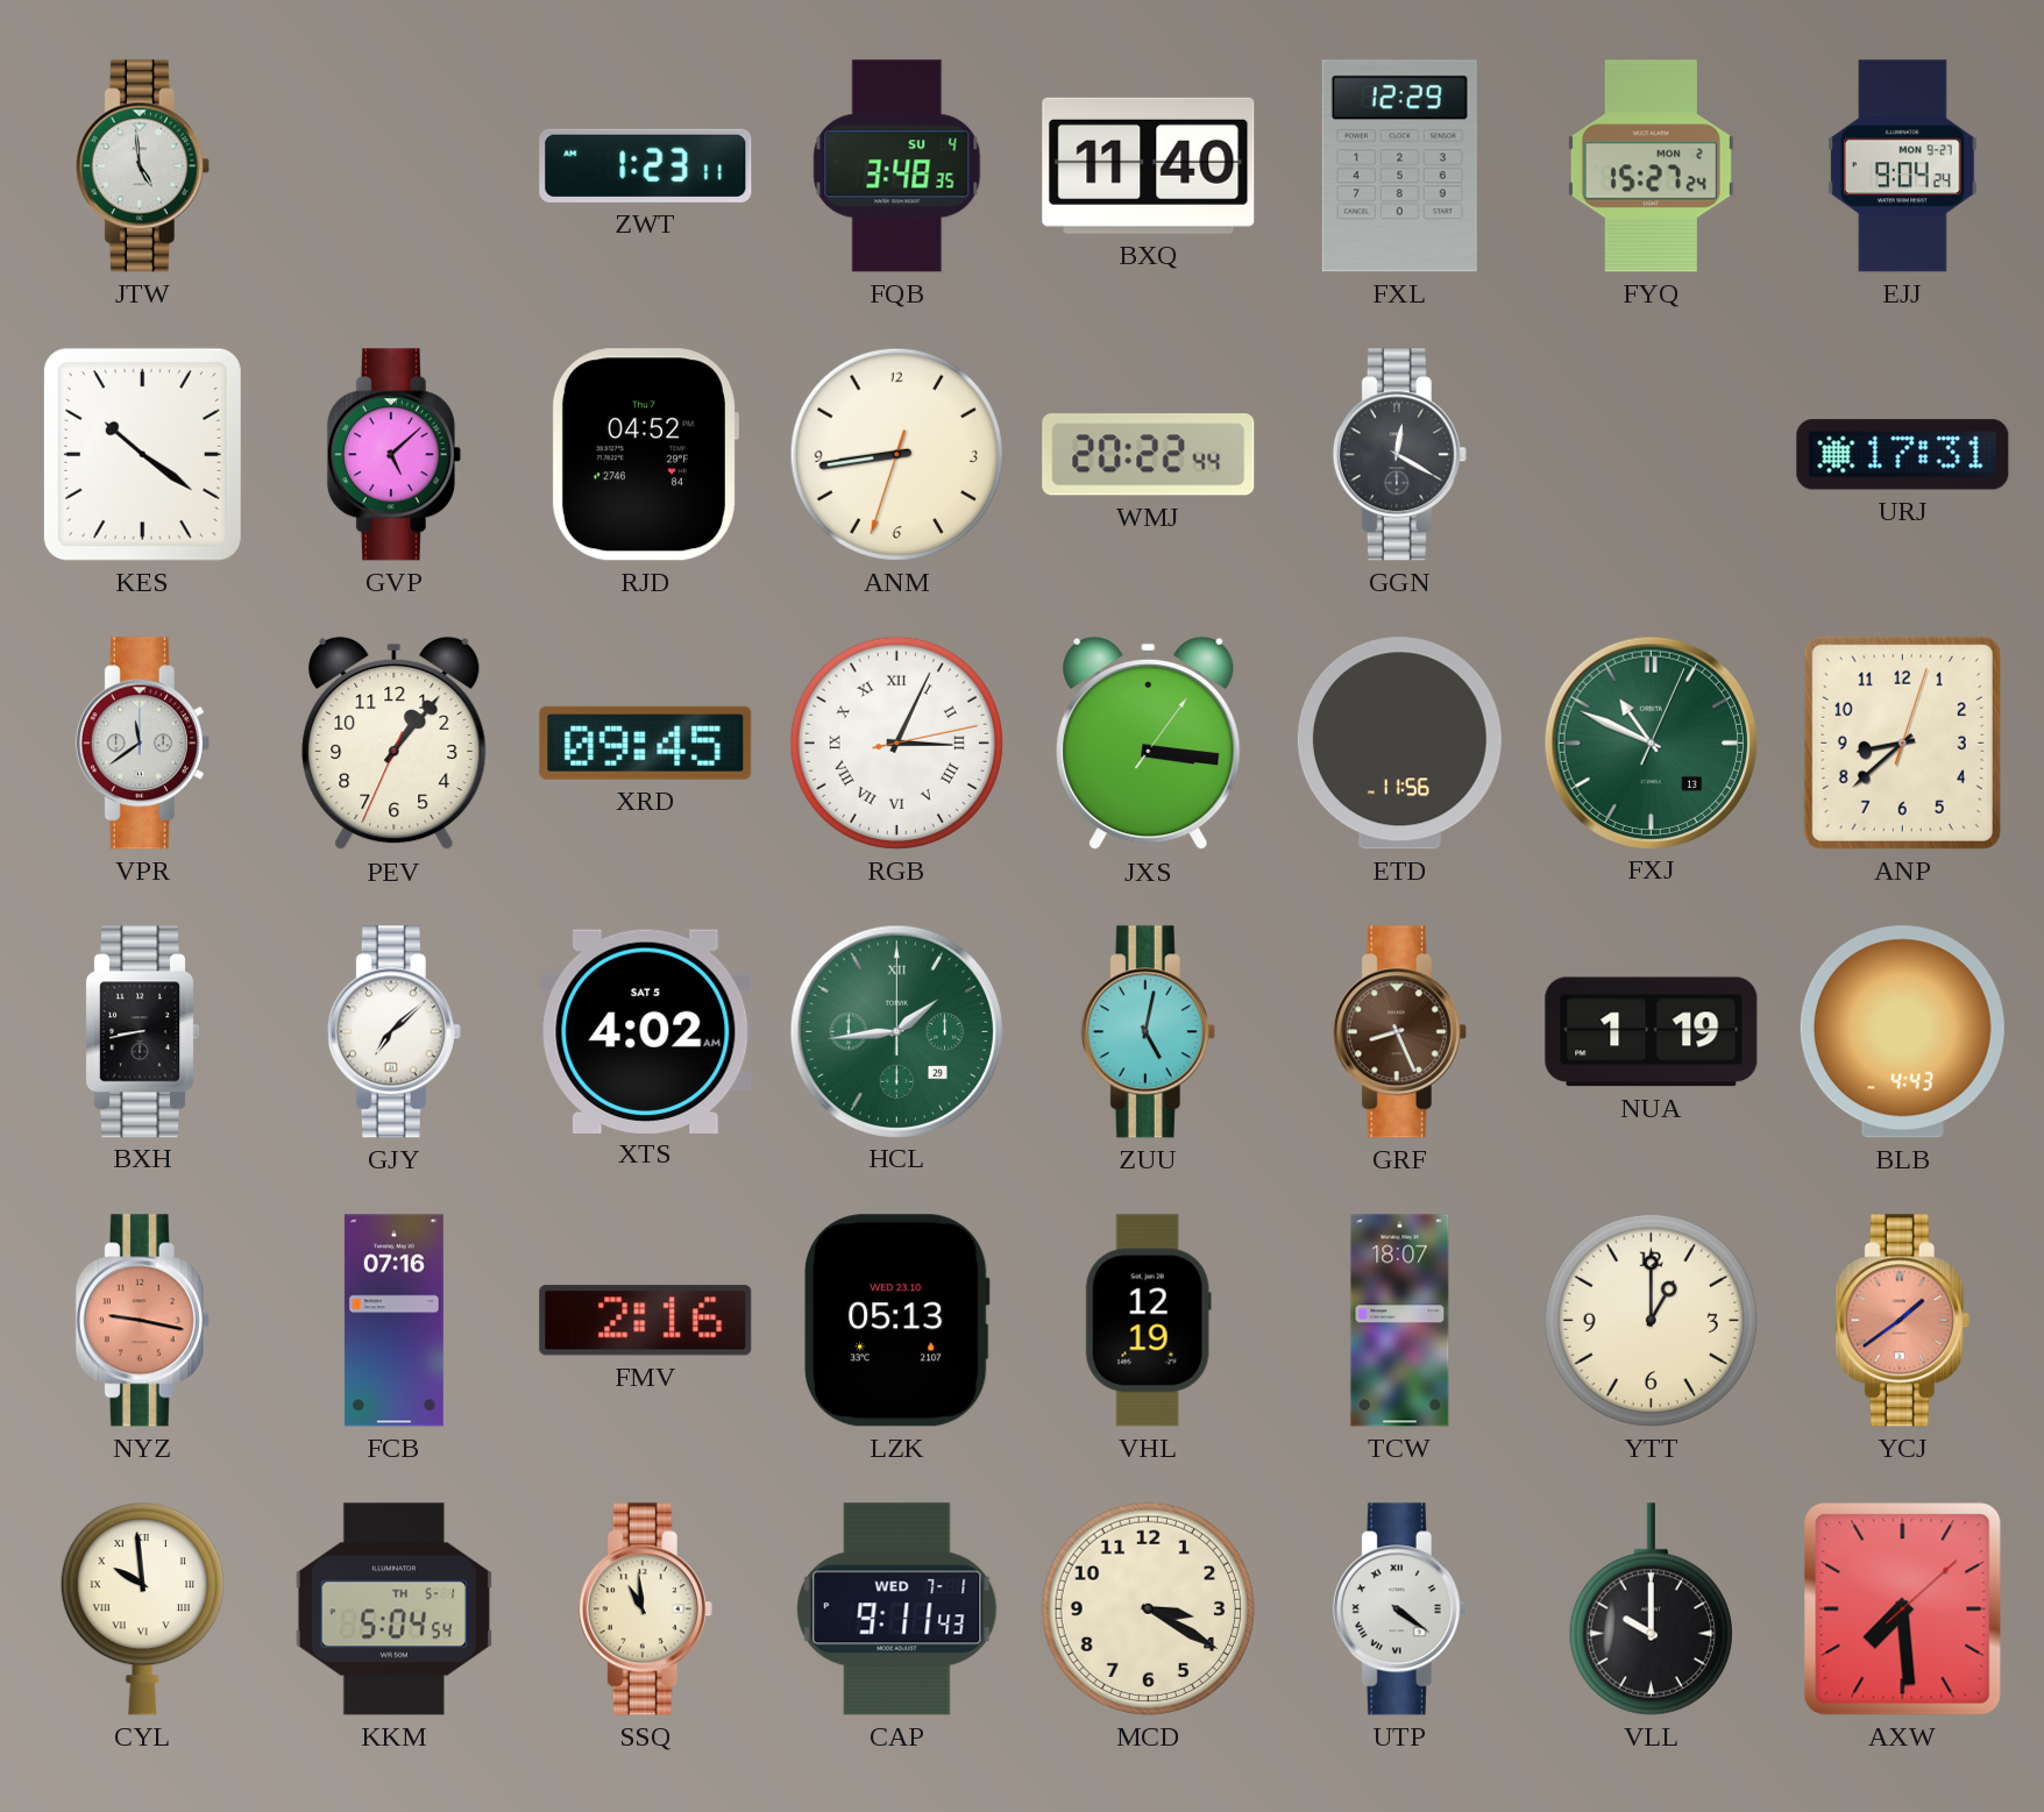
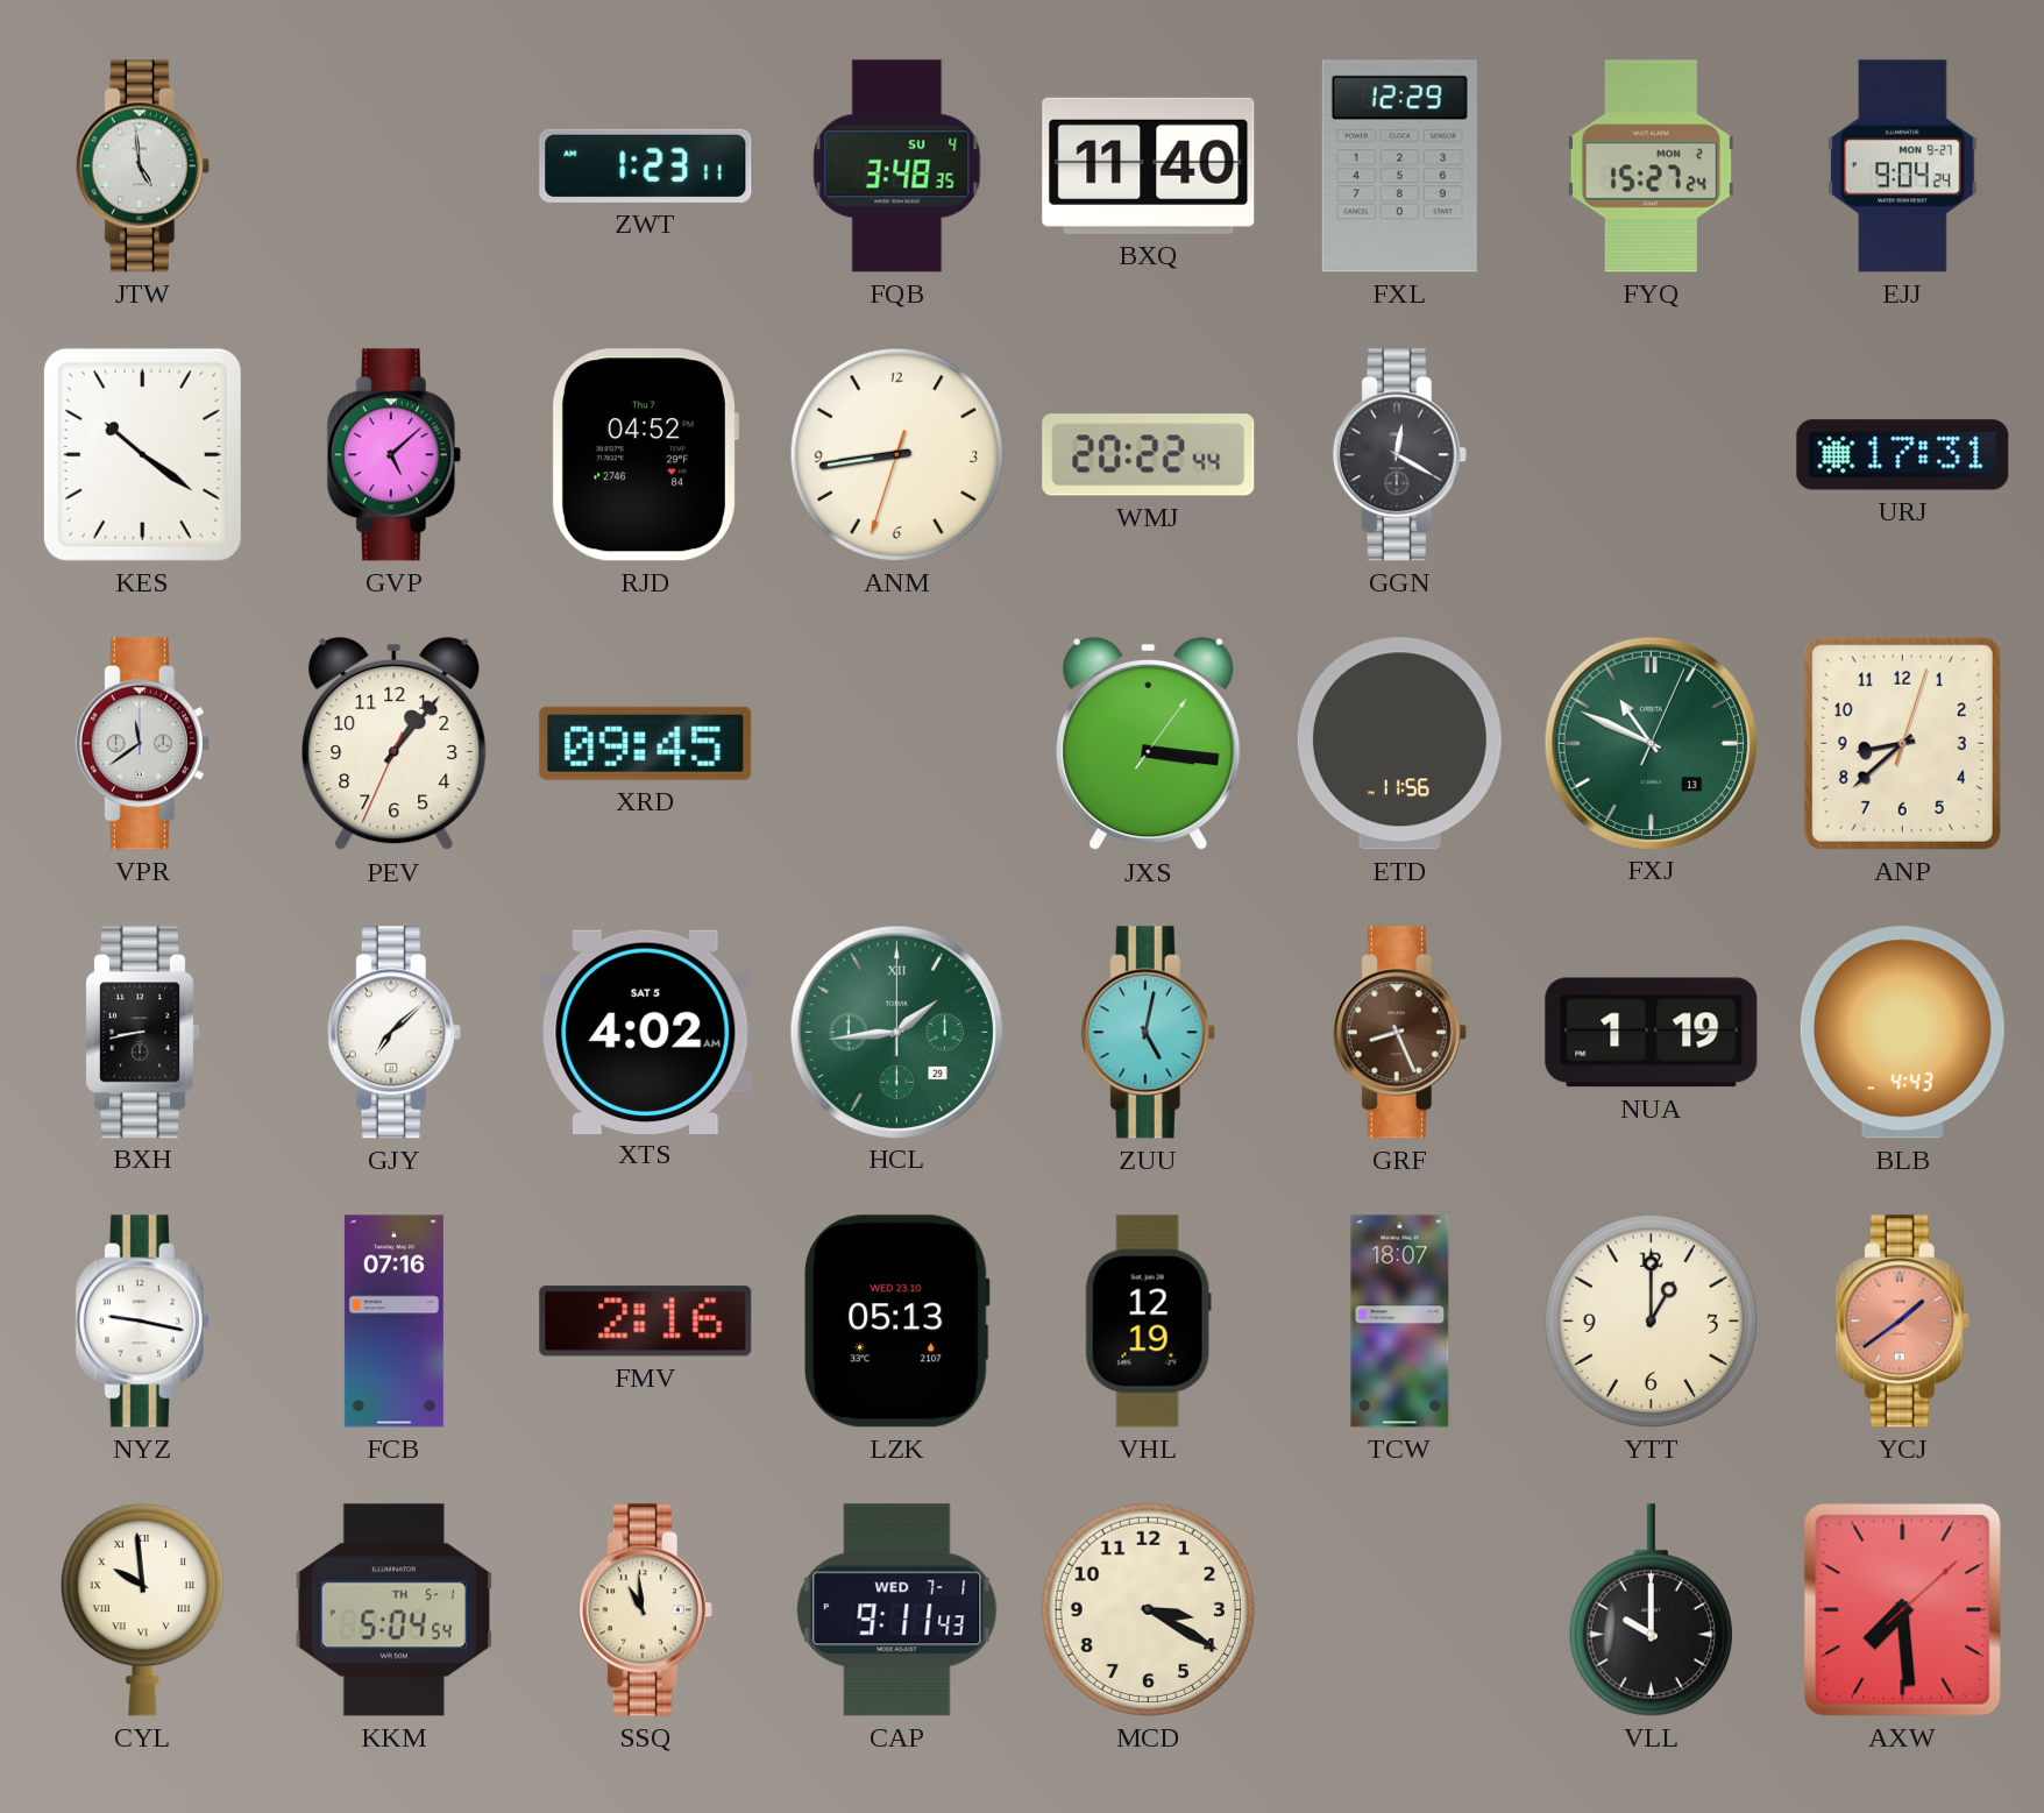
RGB: 3:04 -> none
NYZ dial: salmon -> white
UTP: 4:21 -> none
